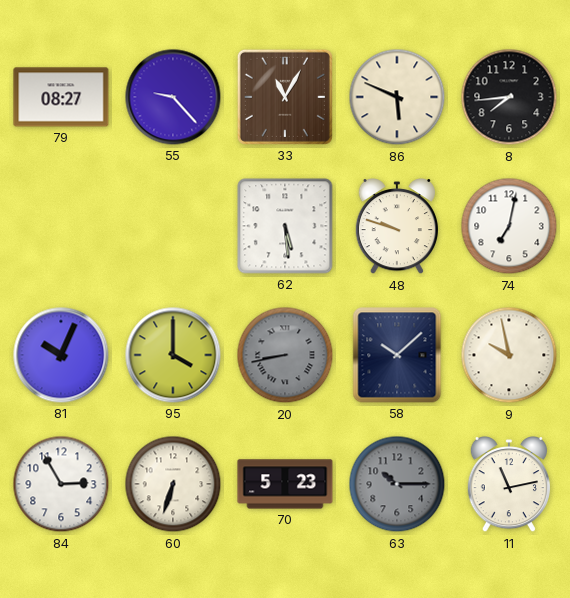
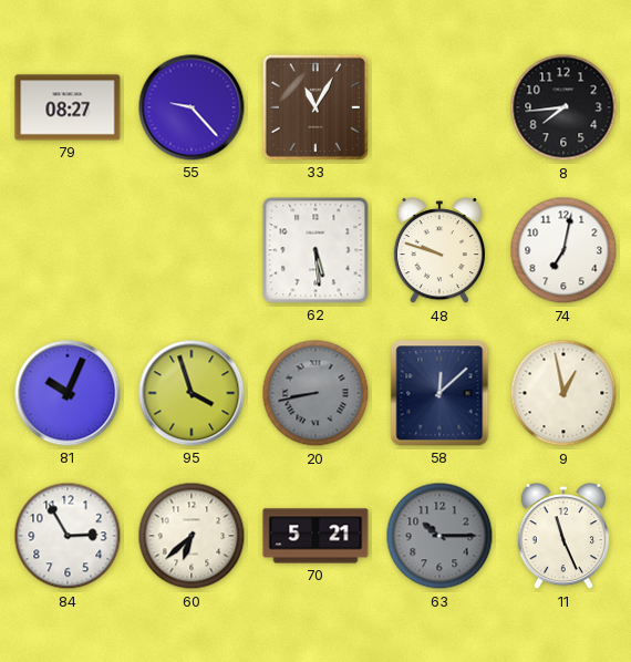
86: 5:49 -> none
95: 4:00 -> 3:57
58: 10:08 -> 12:08
9: 9:58 -> 12:58
60: 6:33 -> 6:38
70: 5:23 -> 5:21
11: 11:13 -> 11:26
